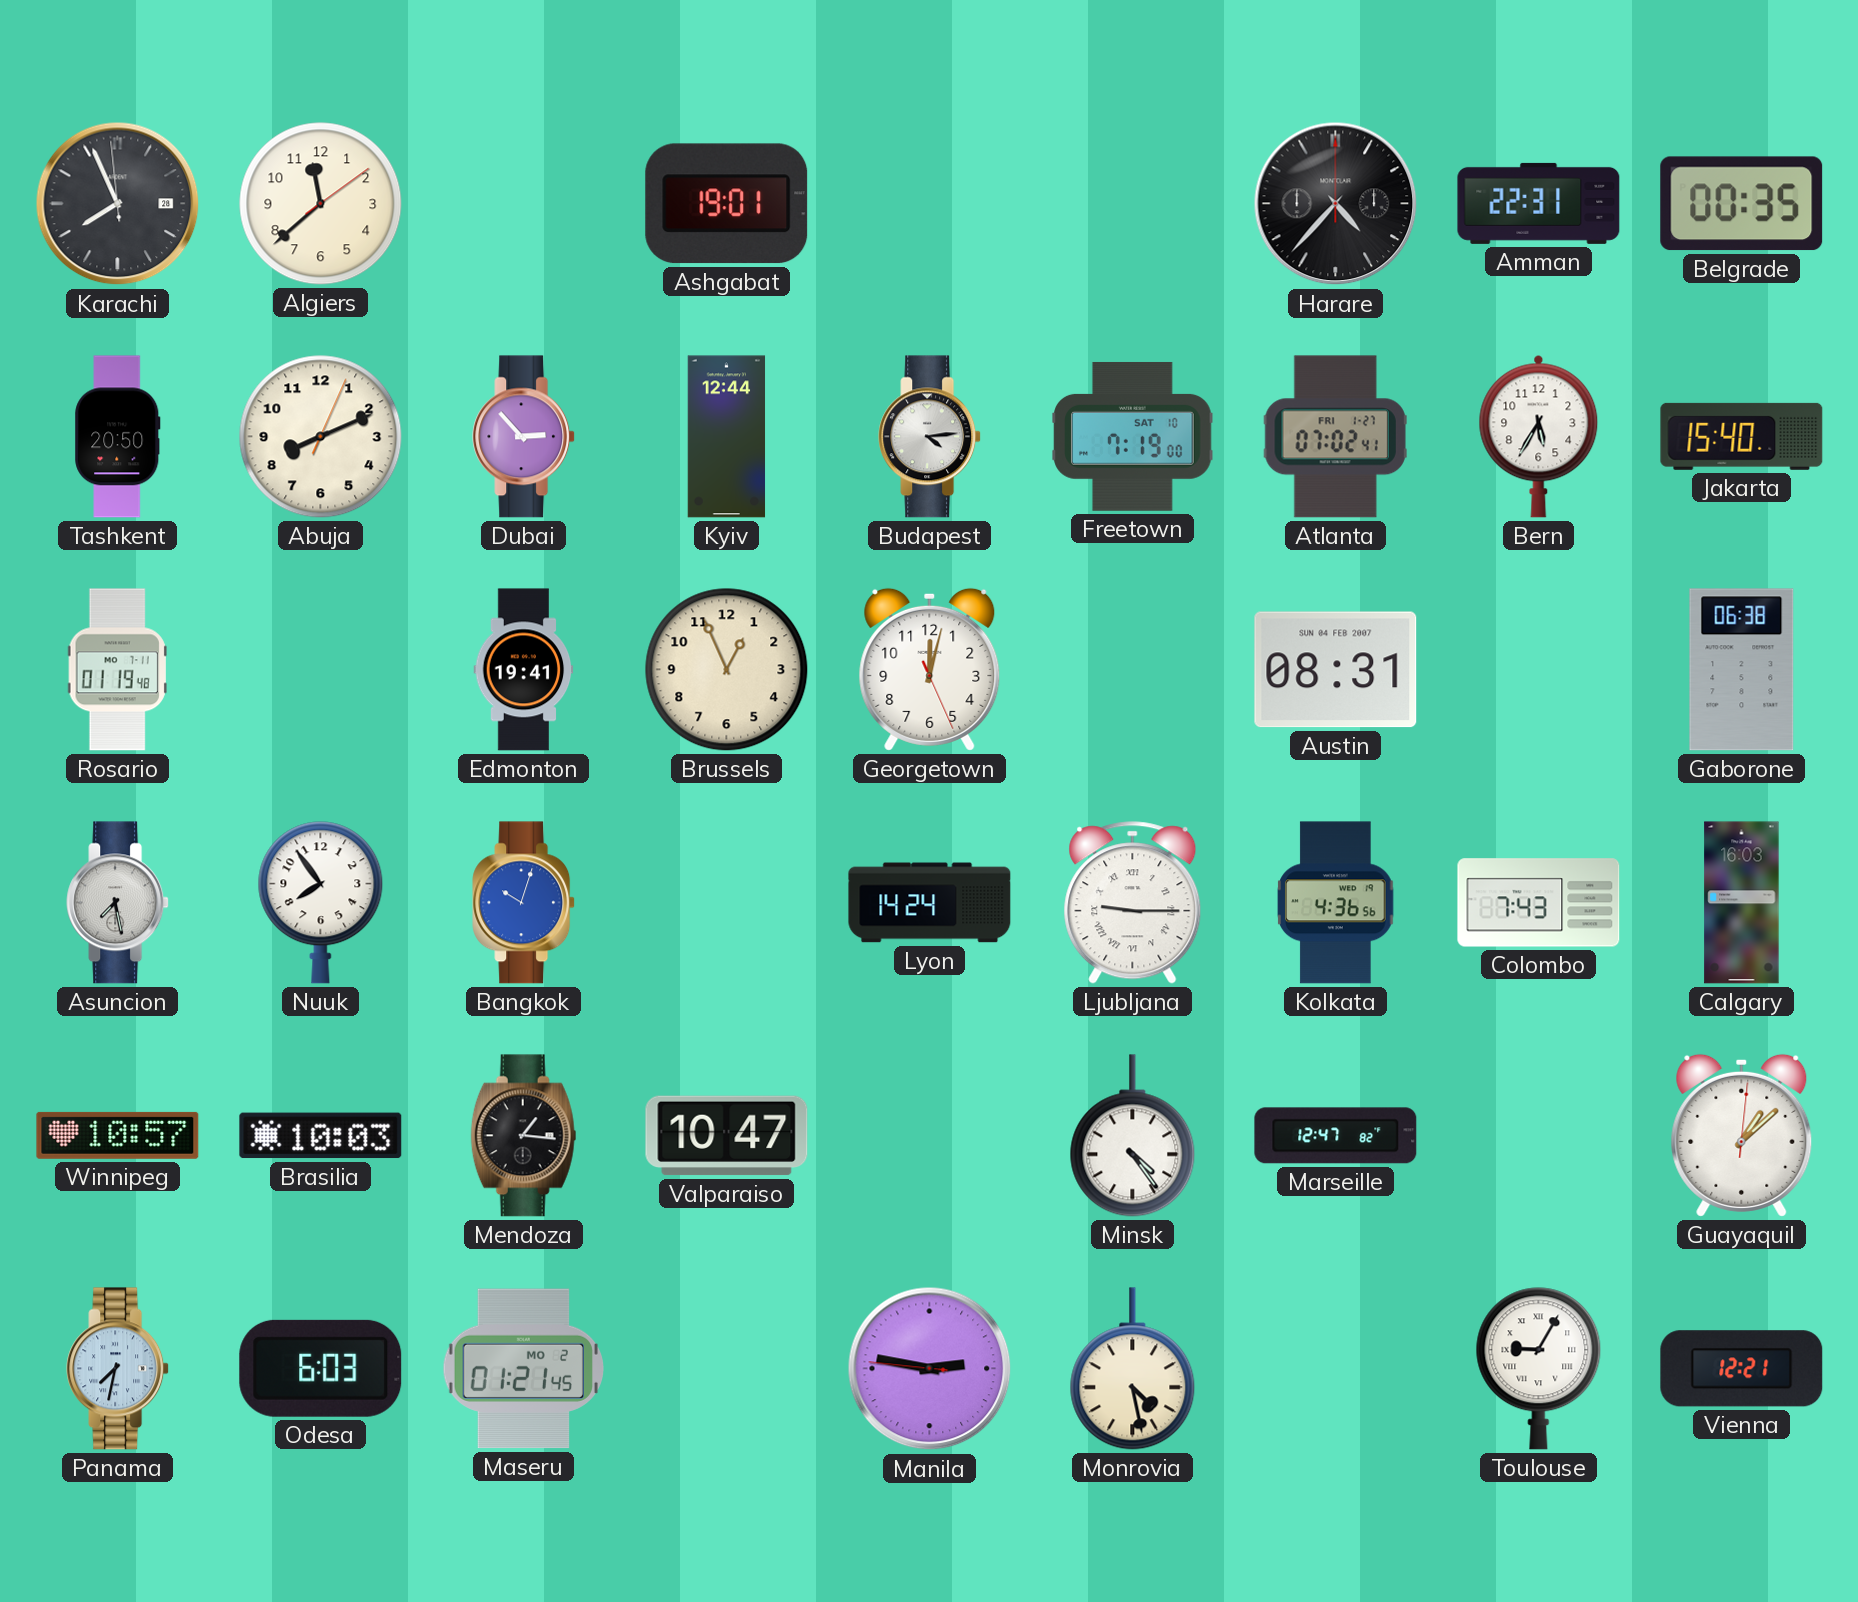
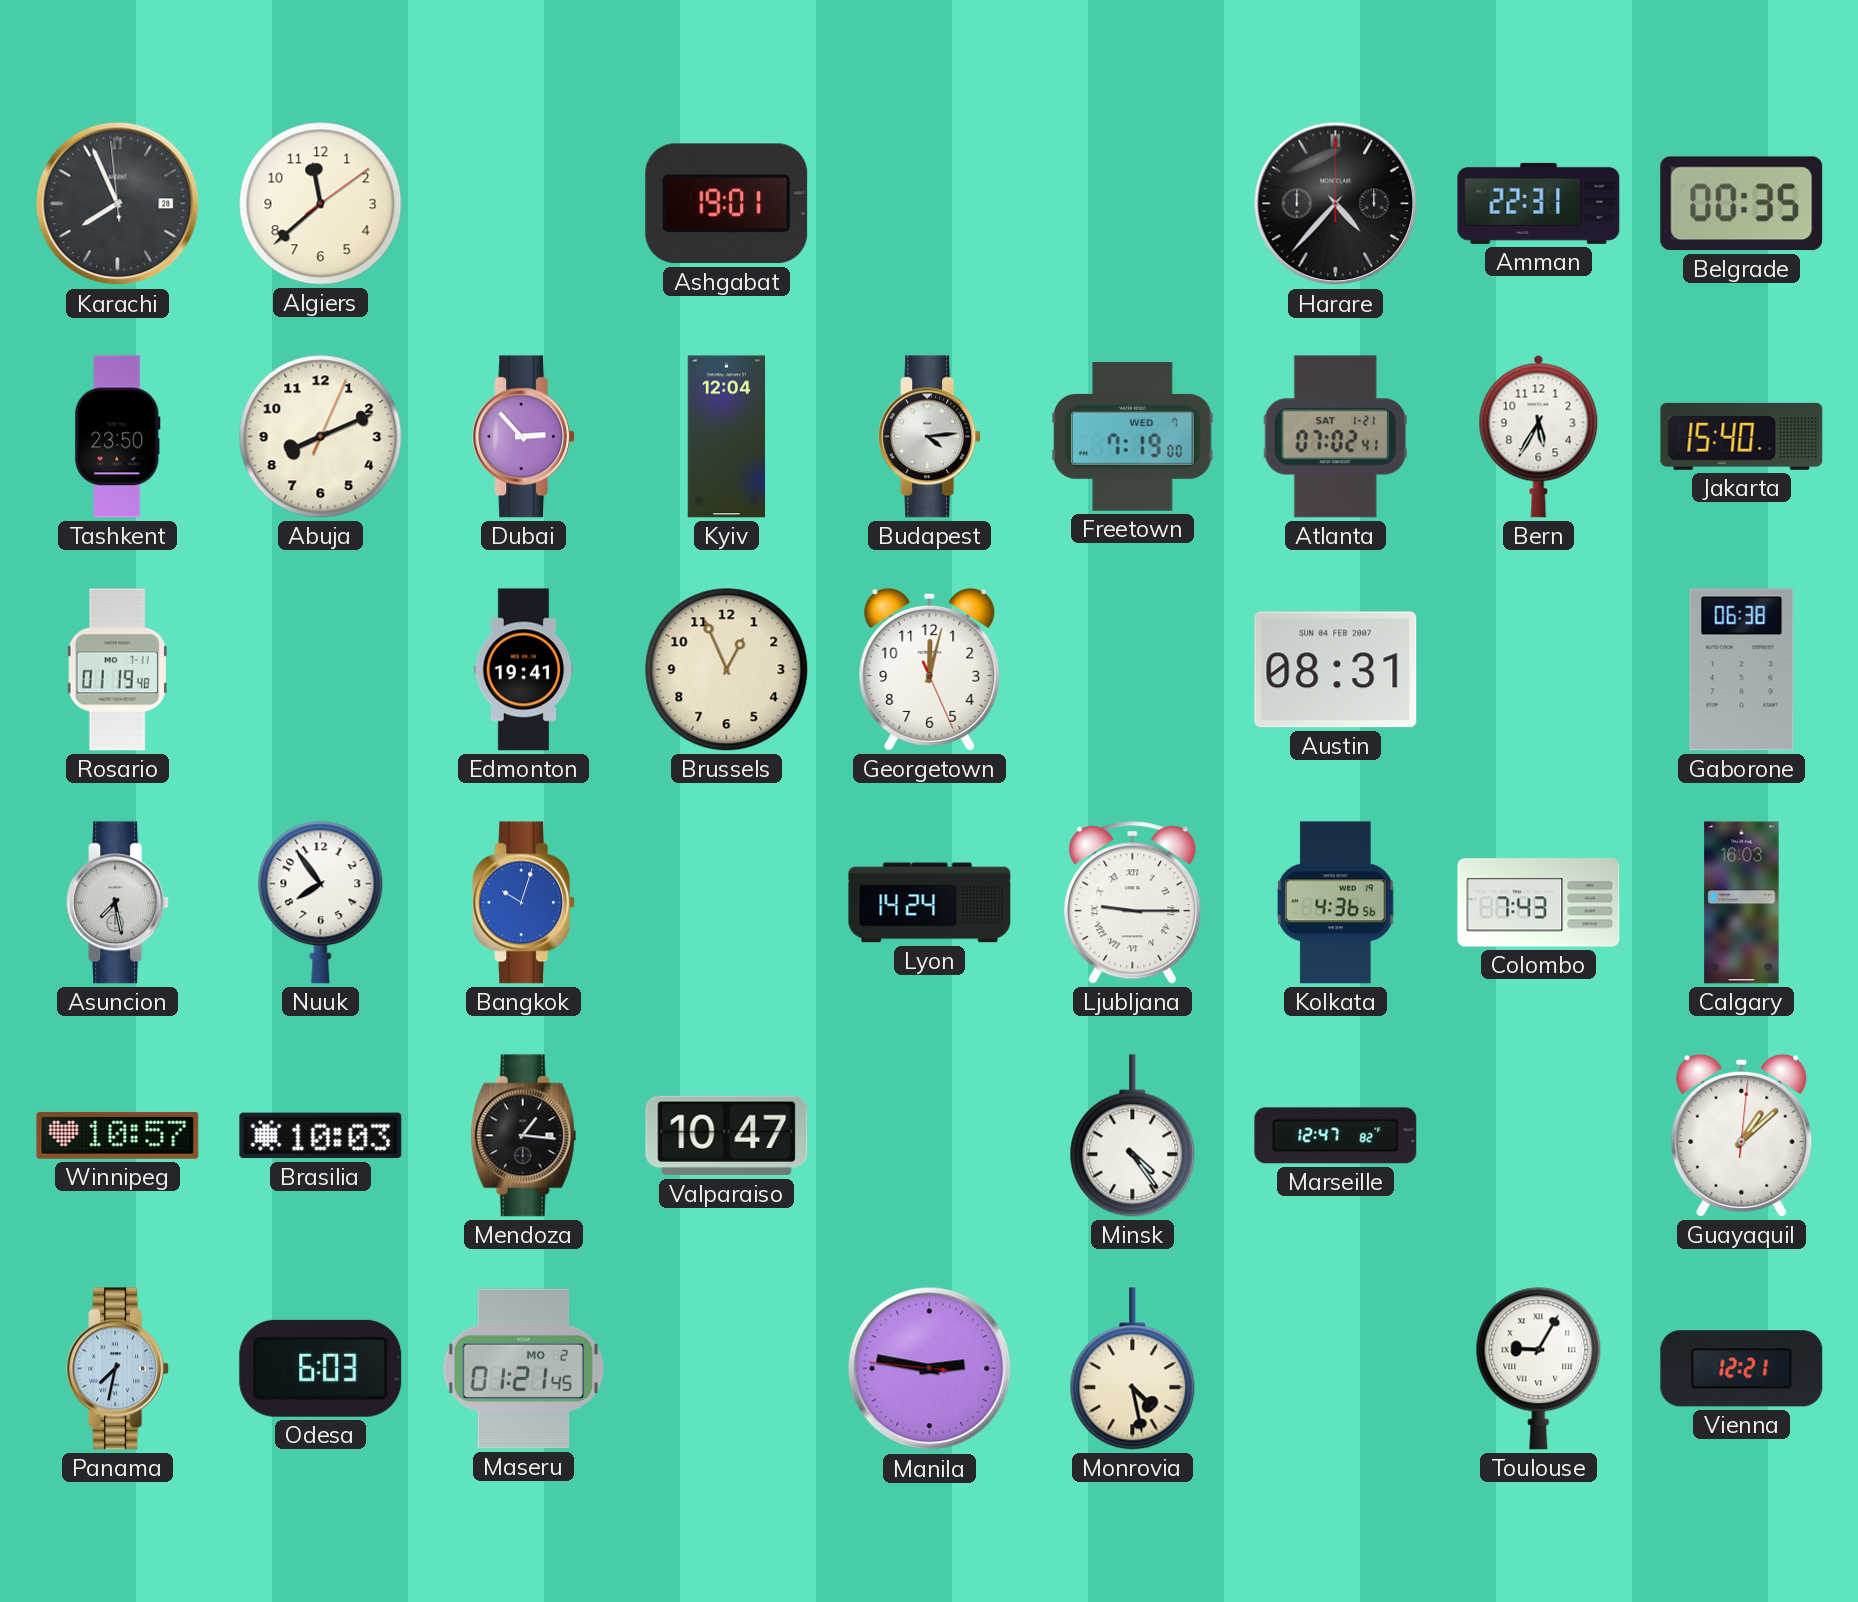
Tashkent: 20:50 -> 23:50
Kyiv: 12:44 -> 12:04
Freetown date: SAT 10 -> WED 7
Atlanta date: FRI 1-27 -> SAT 1-21
